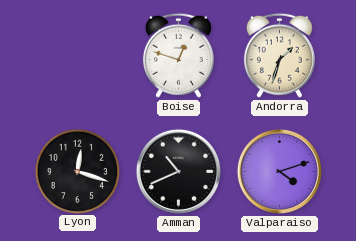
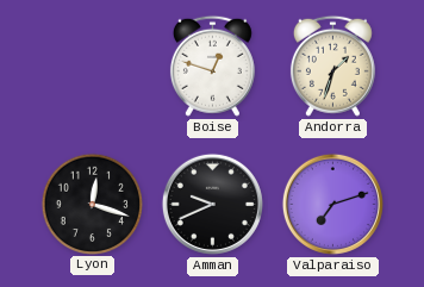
Amman: 10:41 -> 9:41
Valparaiso: 4:12 -> 7:12
